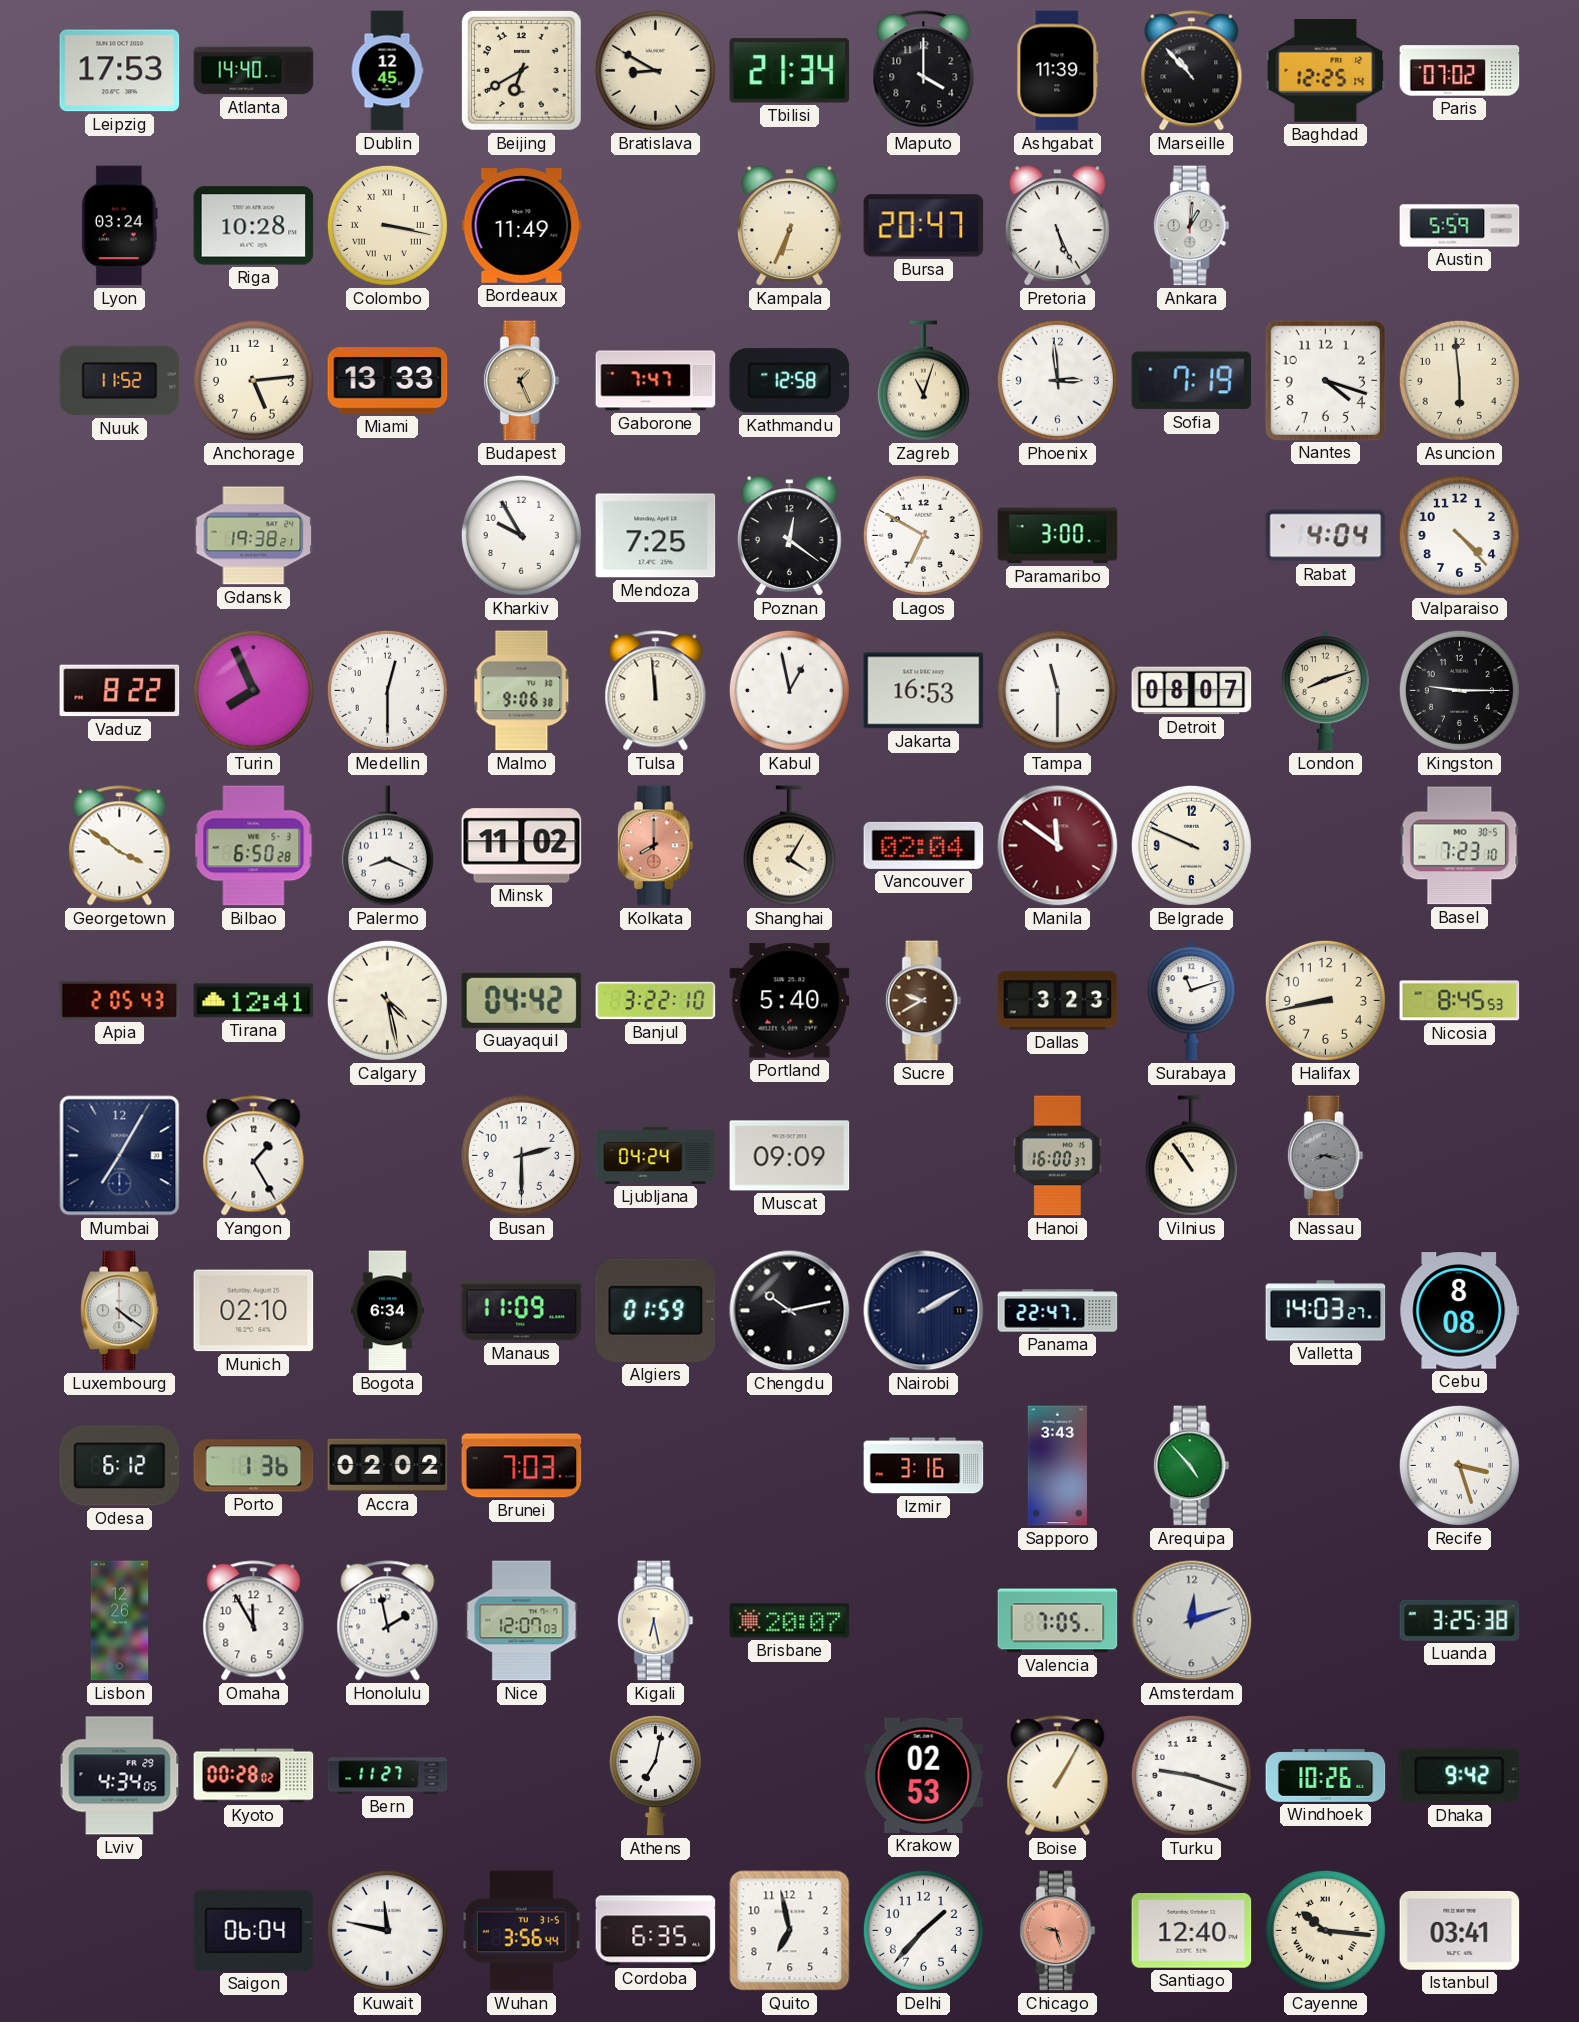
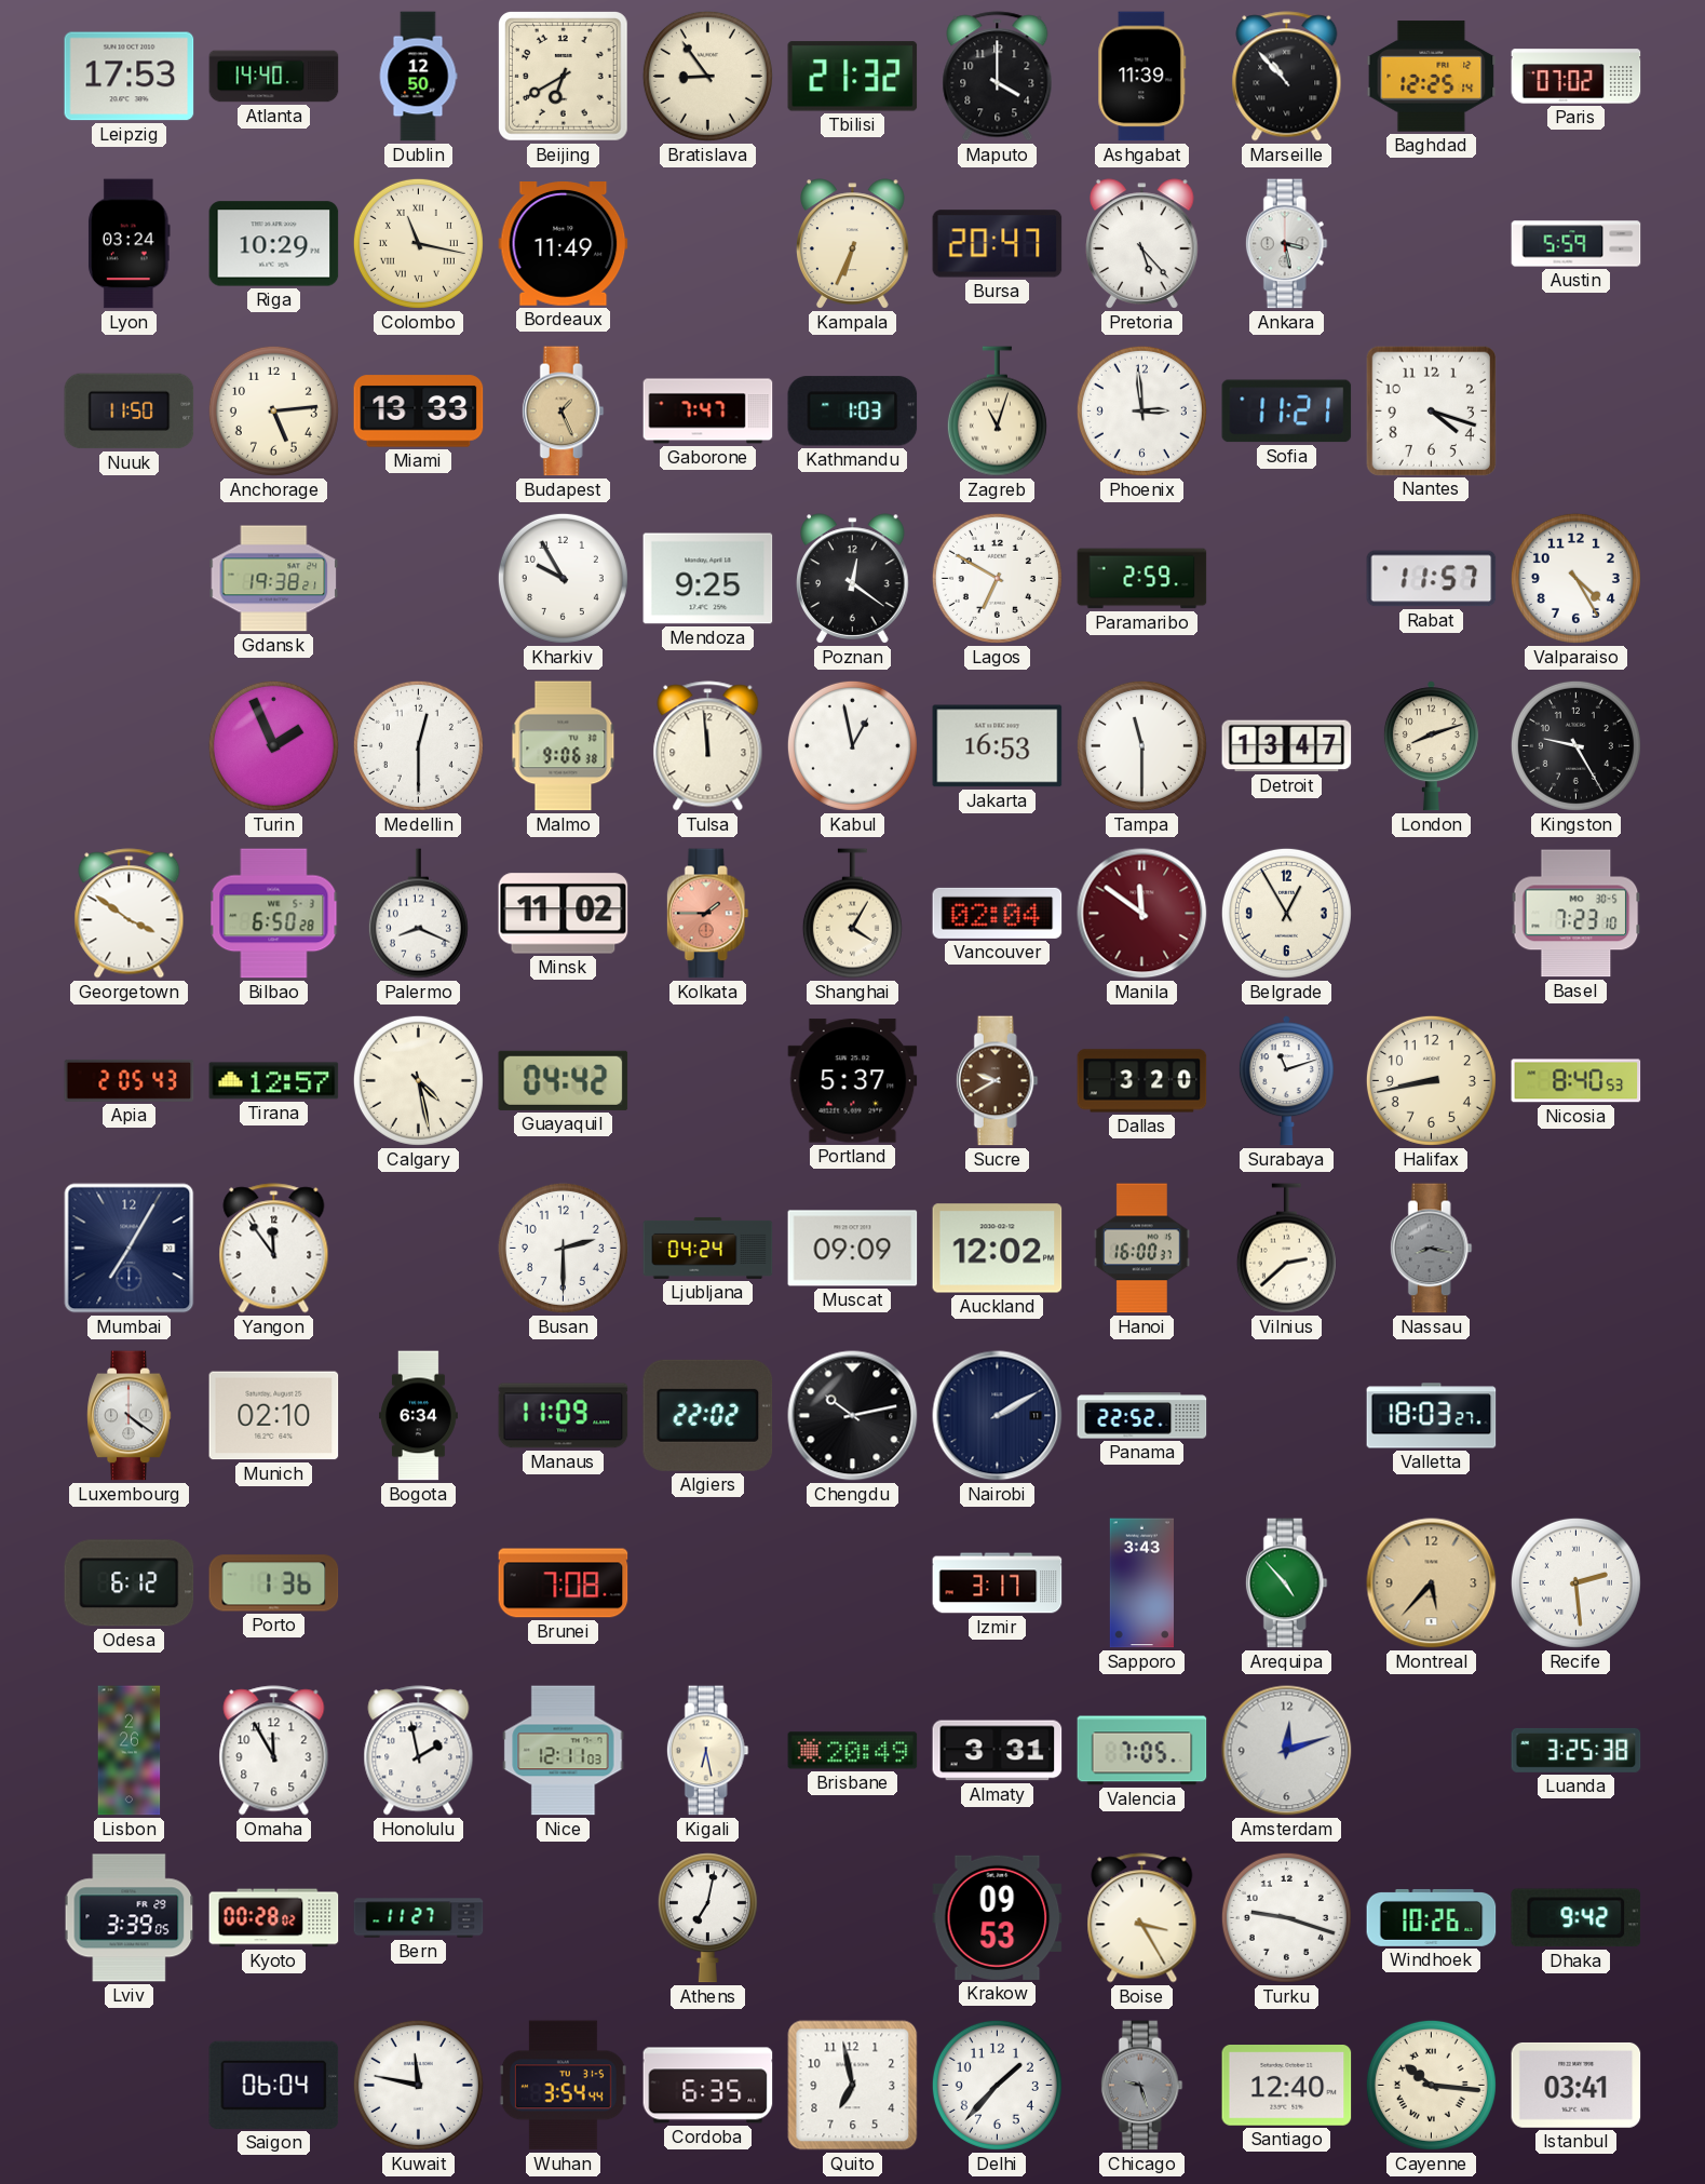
Dublin: 12:45 -> 12:50
Bratislava: 8:50 -> 8:54
Tbilisi: 21:34 -> 21:32
Riga: 10:28 -> 10:29
Colombo: 3:17 -> 11:17
Pretoria: 5:26 -> 5:23
Ankara: 1:01 -> 3:28
Nuuk: 11:52 -> 11:50
Kathmandu: 12:58 -> 1:03
Sofia: 7:19 -> 11:21
Asuncion: 5:59 -> none
Mendoza: 7:25 -> 9:25
Paramaribo: 3:00 -> 2:59
Rabat: 4:04 -> 11:57
Valparaiso: 4:23 -> 4:25
Vaduz: 8:22 -> none
Turin: 7:56 -> 1:56
Detroit: 08:07 -> 13:47
Kingston: 9:15 -> 9:25
Kolkata: 8:00 -> 1:45
Belgrade: 9:49 -> 12:55
Tirana: 12:41 -> 12:57
Banjul: 3:22 -> none
Portland: 5:40 -> 5:37
Dallas: 3:23 -> 3:20
Nicosia: 8:45 -> 8:40
Yangon: 1:25 -> 11:54
Auckland: none -> 12:02
Vilnius: 10:54 -> 2:38
Algiers: 01:59 -> 22:02
Panama: 22:47 -> 22:52
Valletta: 14:03 -> 18:03
Cebu: 8:08 -> none
Accra: 02:02 -> none
Brunei: 7:03 -> 7:08
Izmir: 3:16 -> 3:17
Montreal: none -> 5:37
Recife: 3:27 -> 2:29
Lisbon: 12:26 -> 2:26
Nice: 12:07 -> 12:11
Brisbane: 20:07 -> 20:49
Almaty: none -> 3:31
Lviv: 4:34 -> 3:39
Krakow: 02:53 -> 09:53
Boise: 1:05 -> 3:25
Wuhan: 3:56 -> 3:54
Chicago dial: salmon -> grey
